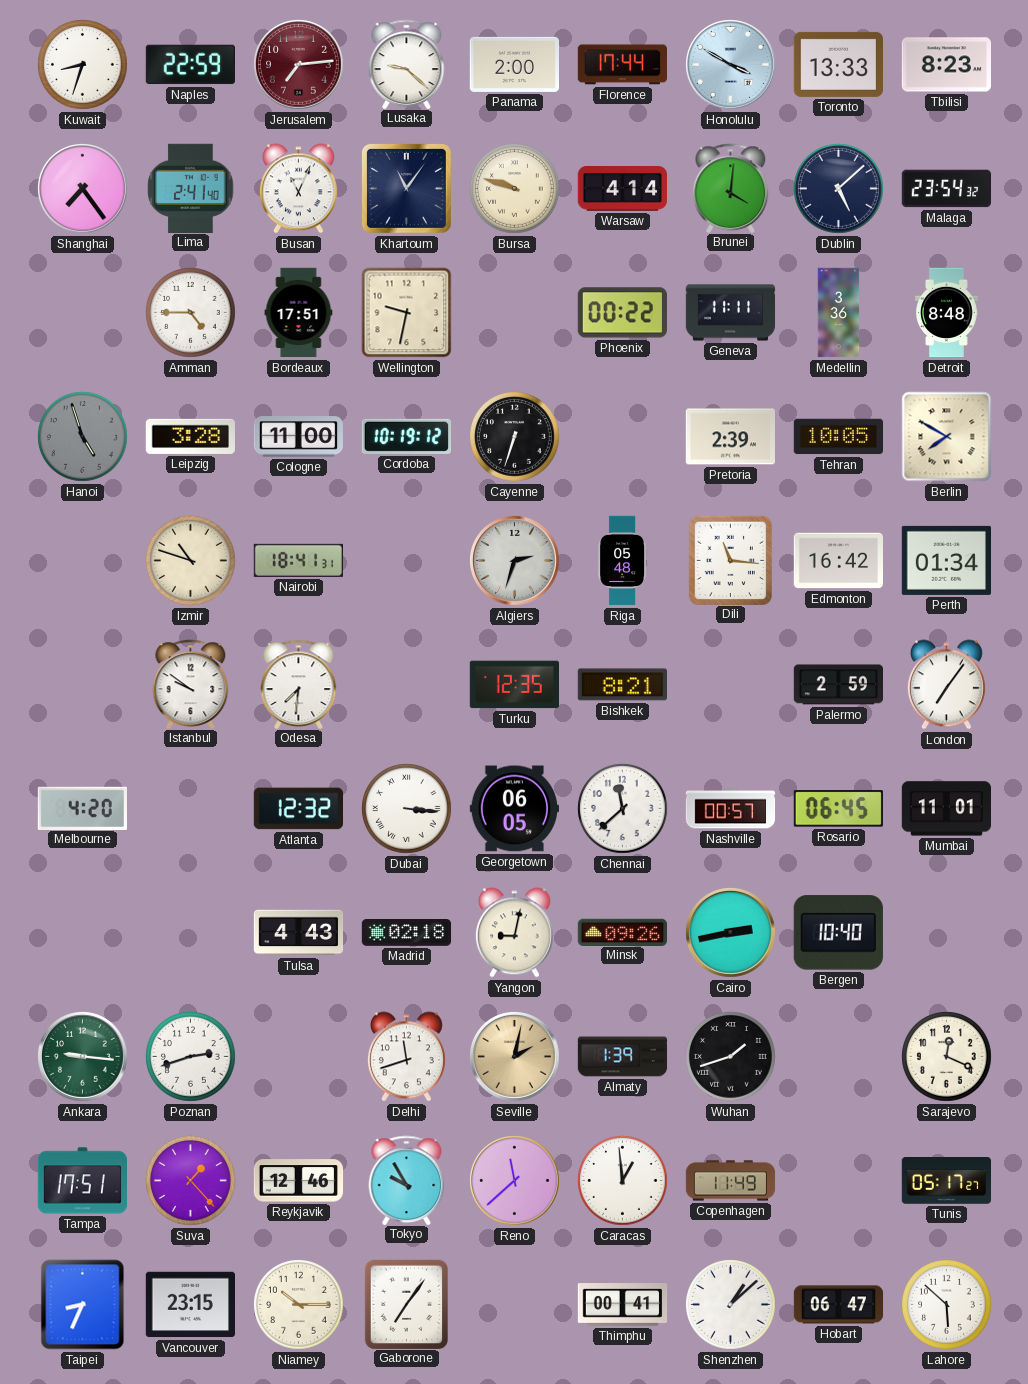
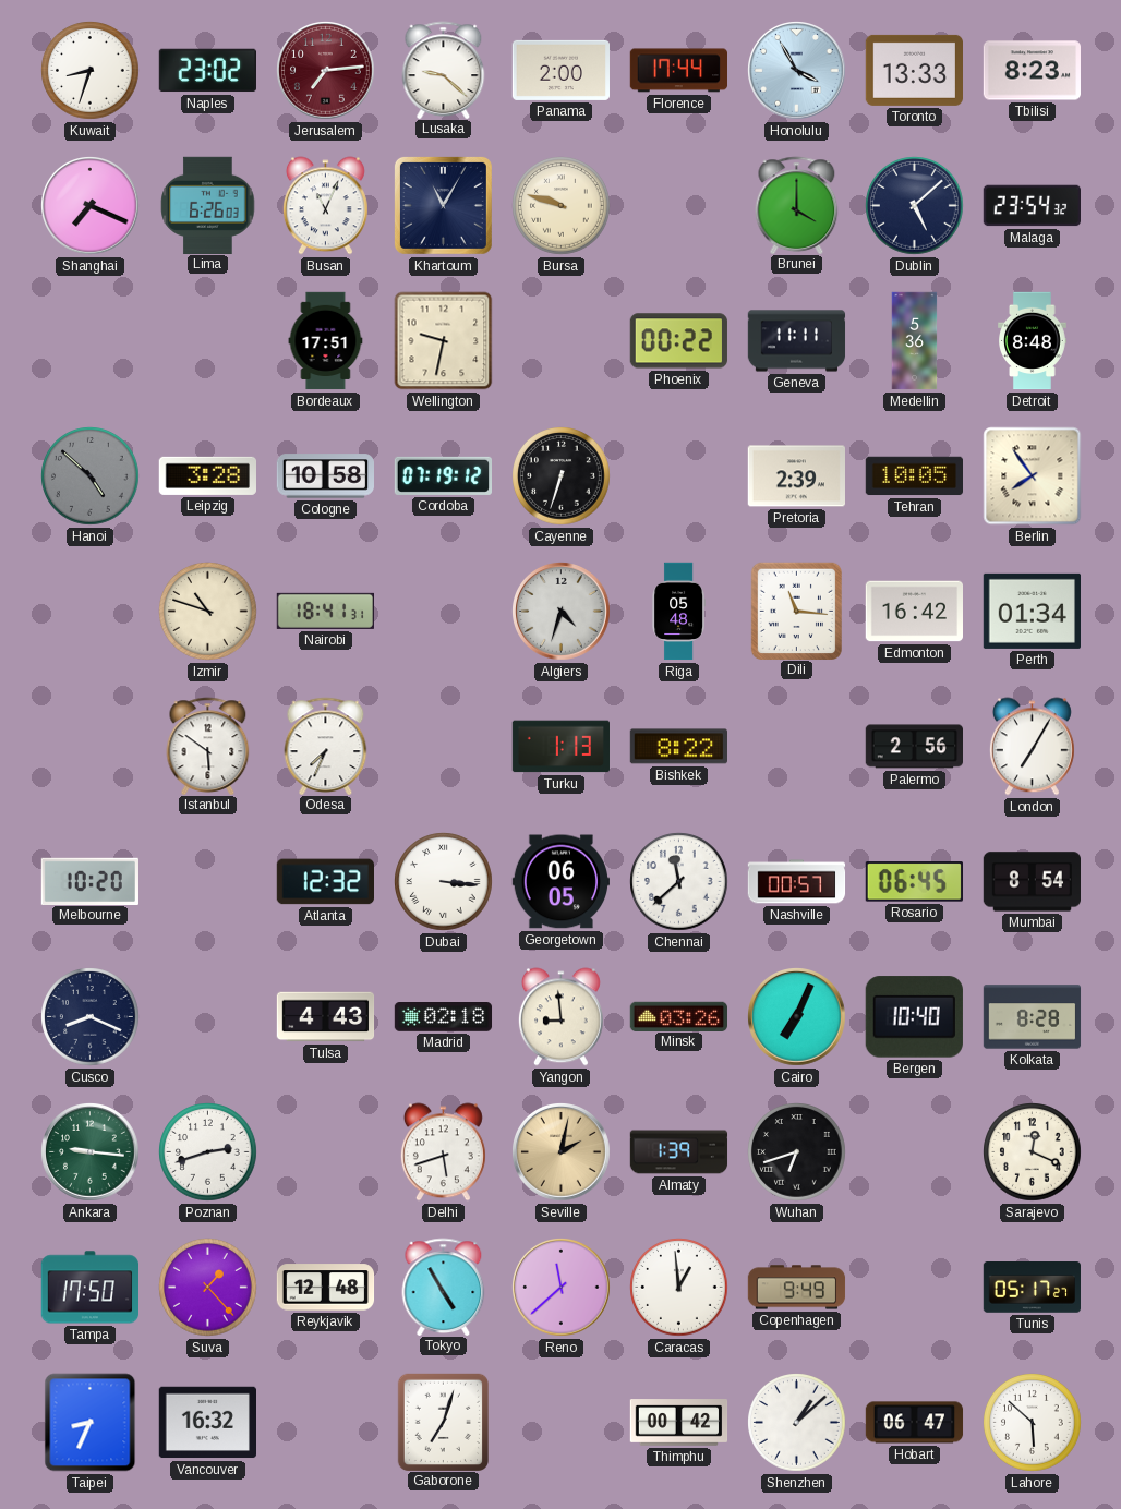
Naples: 22:59 -> 23:02
Honolulu: 3:50 -> 3:55
Shanghai: 7:24 -> 7:19
Lima: 2:41 -> 6:26
Khartoum: 11:06 -> 11:05
Warsaw: 4:14 -> none
Brunei: 4:01 -> 4:00
Amman: 4:45 -> none
Medellin: 3:36 -> 5:36
Hanoi: 4:57 -> 4:52
Cologne: 11:00 -> 10:58
Cordoba: 10:19 -> 07:19
Berlin: 7:50 -> 7:54
Algiers: 2:33 -> 4:33
Istanbul: 9:51 -> 5:51
Odesa: 7:31 -> 7:34
Turku: 12:35 -> 1:13
Bishkek: 8:21 -> 8:22
Palermo: 2:59 -> 2:56
London: 7:06 -> 7:05
Melbourne: 4:20 -> 10:20
Mumbai: 11:01 -> 8:54
Cusco: none -> 8:19
Yangon: 9:02 -> 8:59
Minsk: 09:26 -> 03:26
Cairo: 2:43 -> 7:04
Kolkata: none -> 8:28
Delhi: 11:42 -> 5:42
Wuhan: 1:42 -> 6:42
Tampa: 17:51 -> 17:50
Reykjavik: 12:46 -> 12:48
Tokyo: 9:55 -> 4:55
Copenhagen: 11:49 -> 9:49
Vancouver: 23:15 -> 16:32
Niamey: 10:15 -> none
Gaborone: 7:06 -> 7:03
Thimphu: 00:41 -> 00:42
